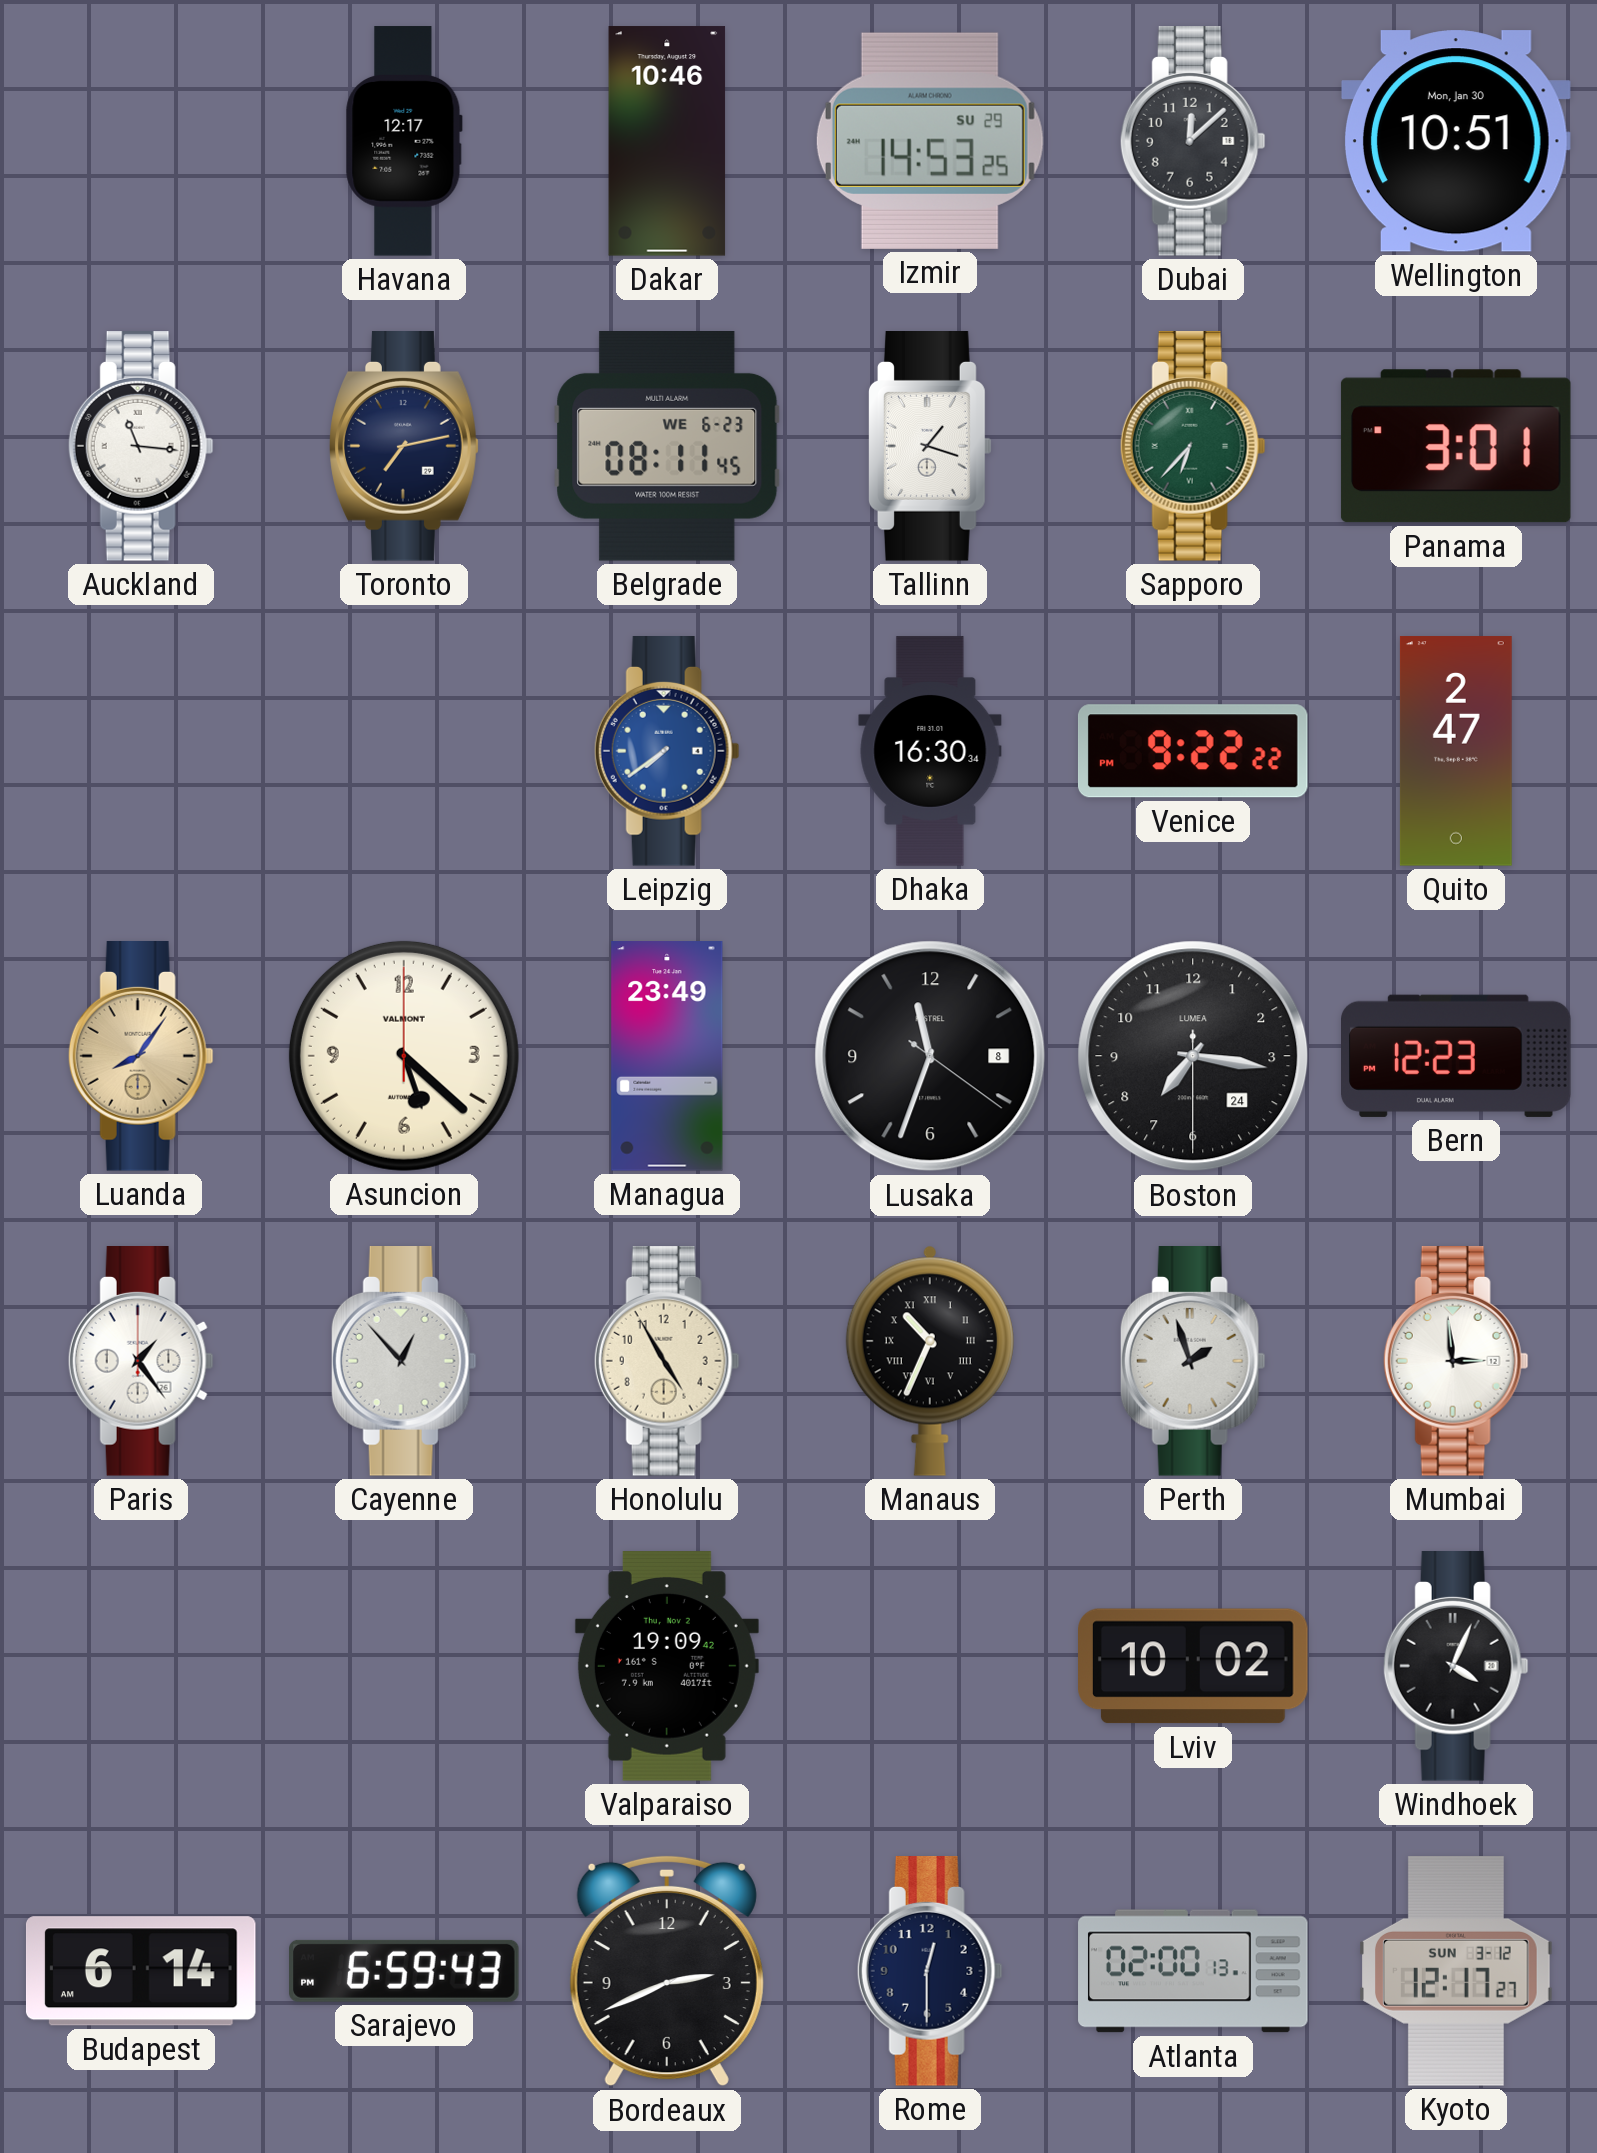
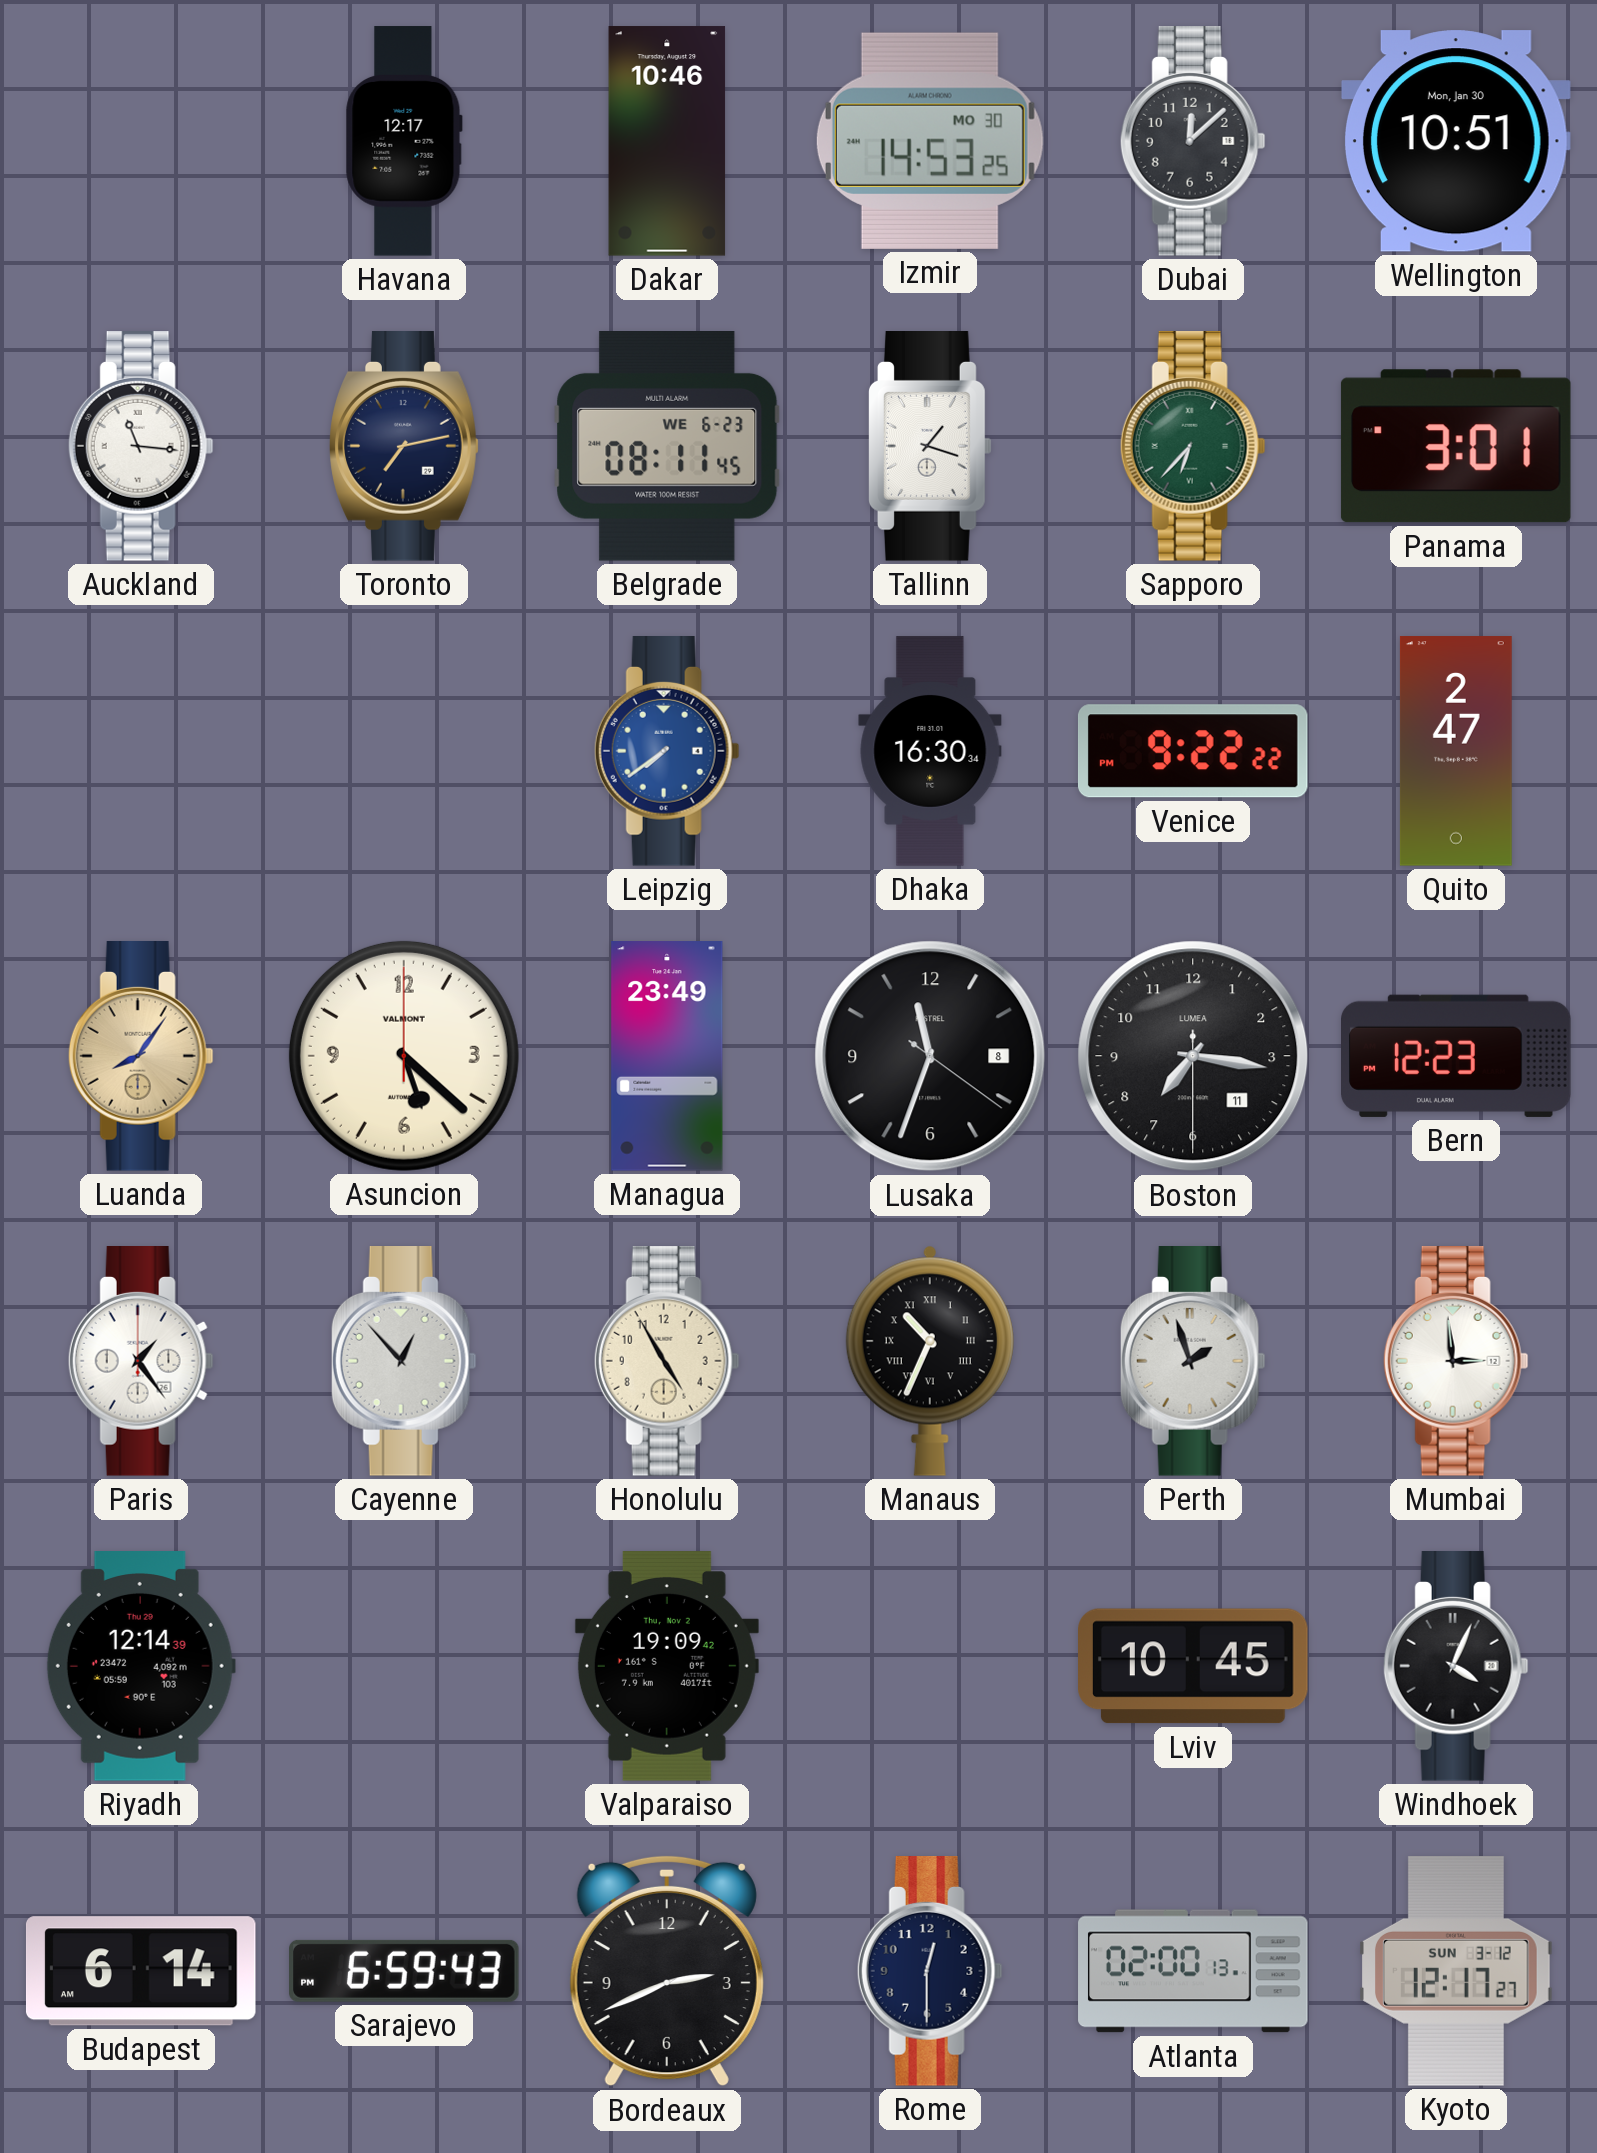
Izmir date: SU 29 -> MO 30
Boston date: 24 -> 11
Riyadh: none -> 12:14
Lviv: 10:02 -> 10:45
